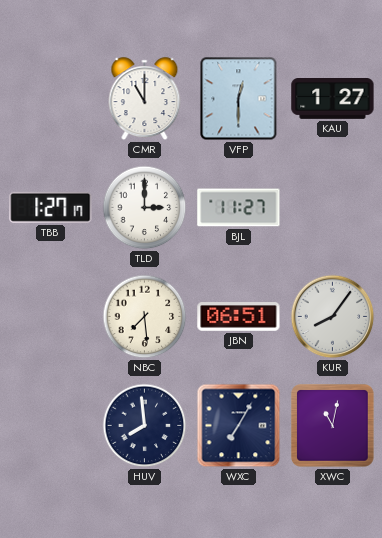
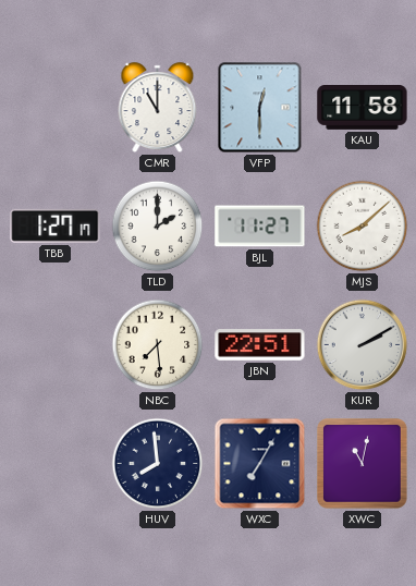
KAU: 1:27 -> 11:58
TLD: 3:00 -> 2:00
MJS: none -> 8:08
JBN: 06:51 -> 22:51
KUR: 8:06 -> 2:10
